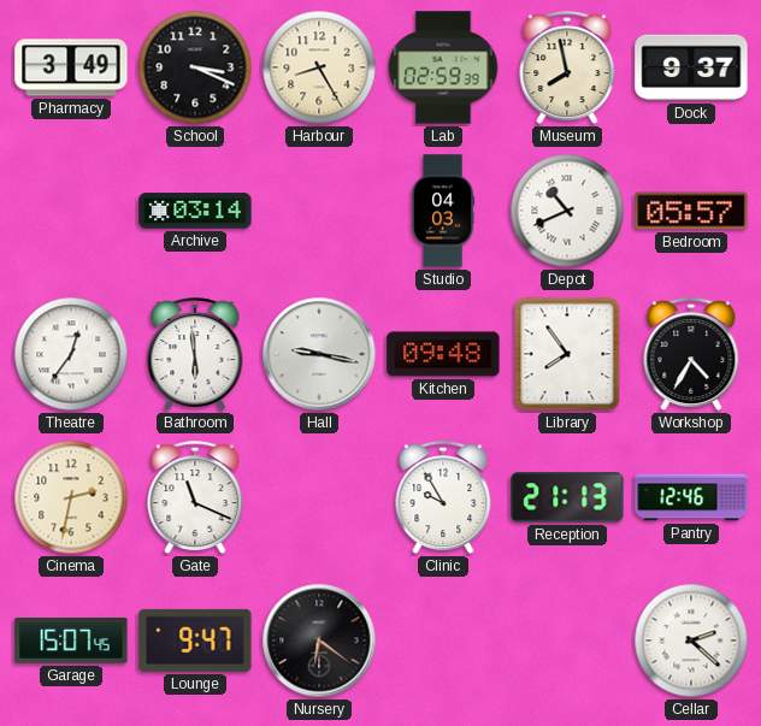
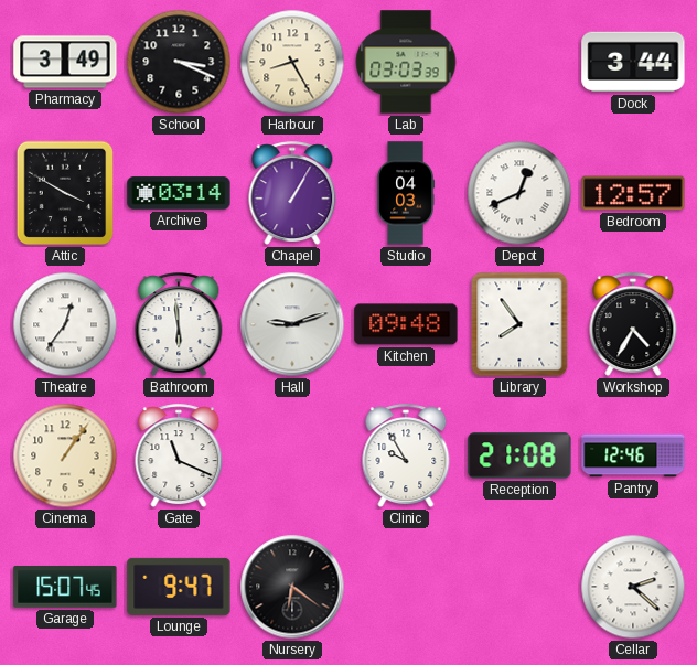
Lab: 02:59 -> 03:03
Museum: 7:58 -> none
Dock: 9:37 -> 3:44
Attic: none -> 3:50
Chapel: none -> 1:05
Depot: 10:41 -> 12:41
Bedroom: 05:57 -> 12:57
Hall: 9:17 -> 9:12
Cinema: 2:32 -> 1:06
Reception: 21:13 -> 21:08
